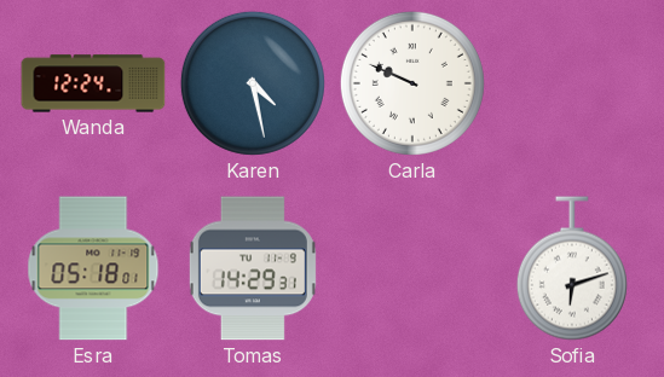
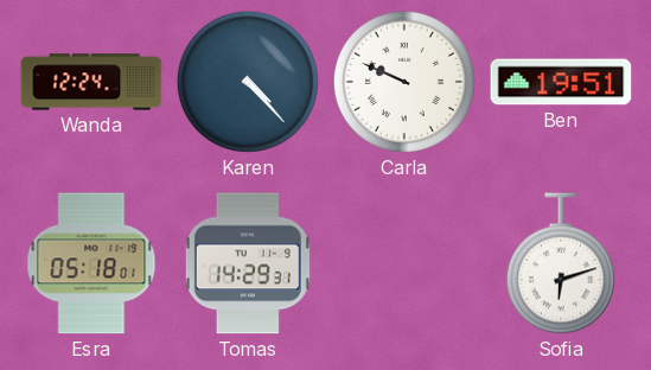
Karen: 4:28 -> 4:23
Ben: none -> 19:51
